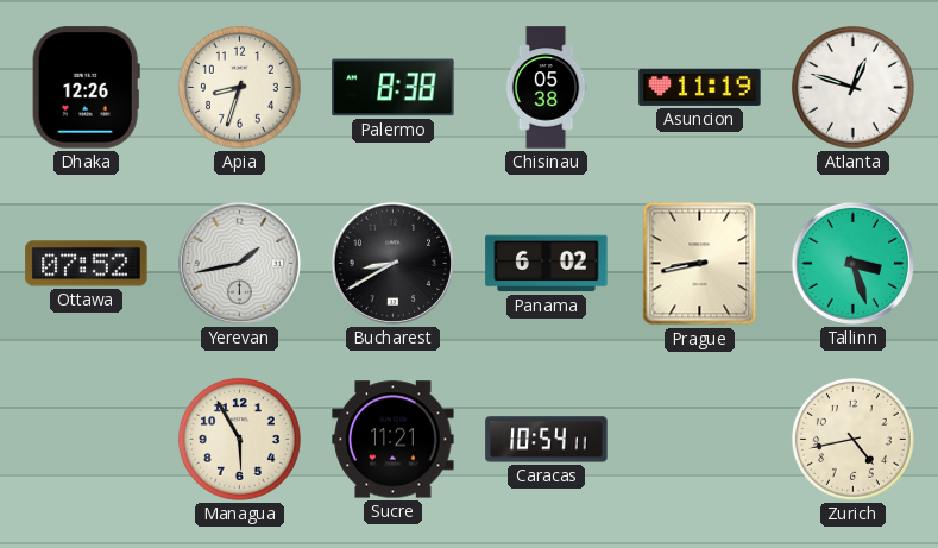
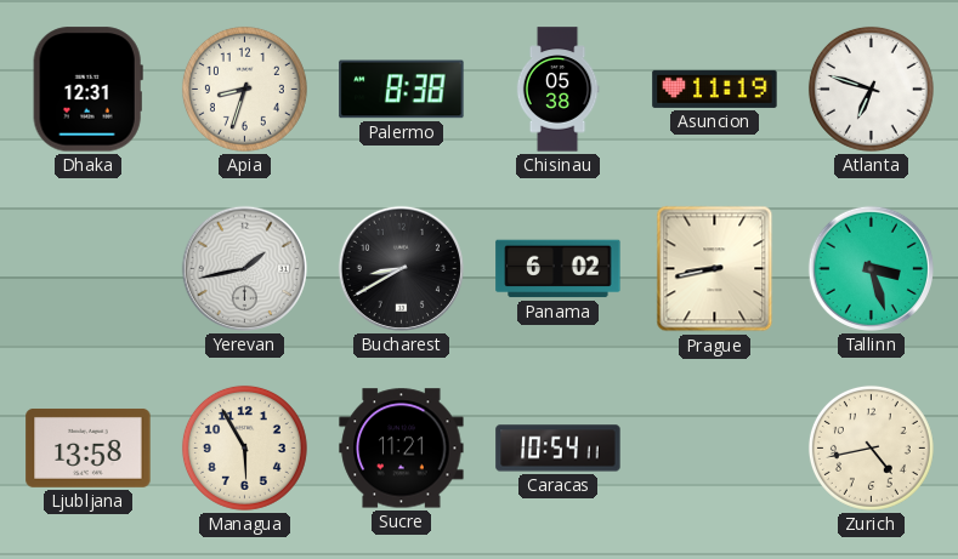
Dhaka: 12:26 -> 12:31
Atlanta: 12:48 -> 6:48
Ottawa: 07:52 -> none
Ljubljana: none -> 13:58
